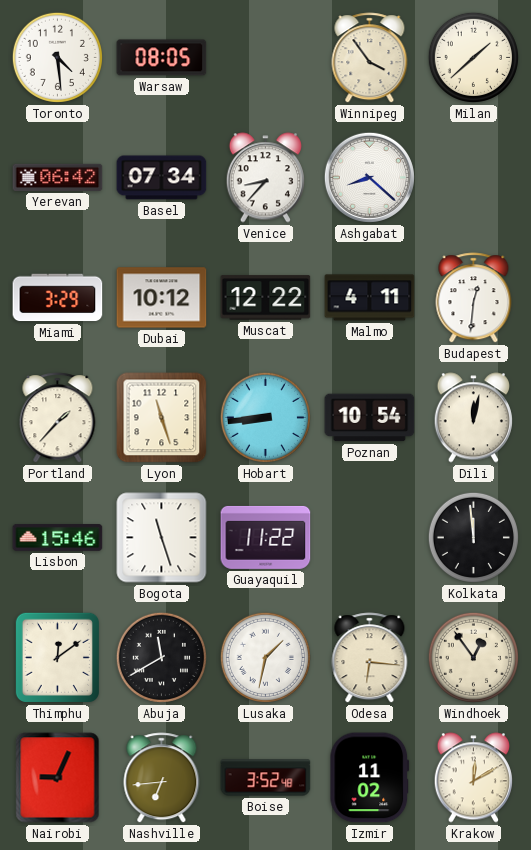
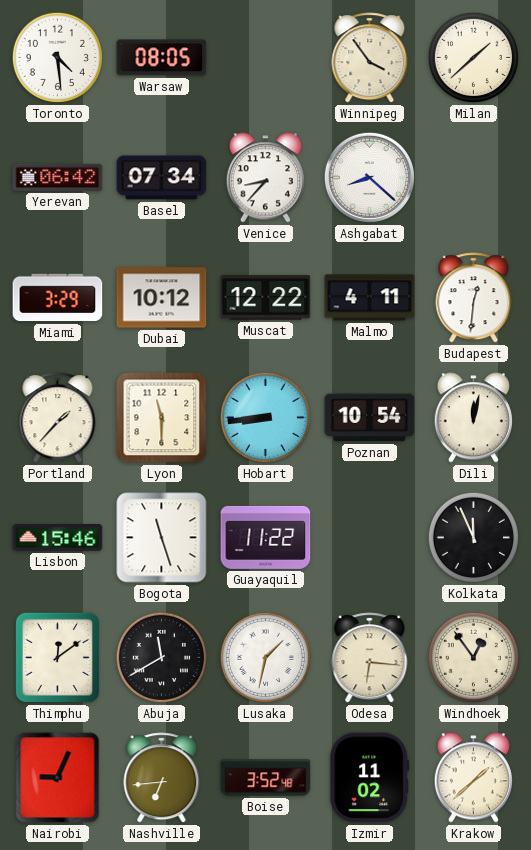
Lyon: 11:27 -> 11:30
Kolkata: 11:59 -> 11:56
Krakow: 12:10 -> 1:38
